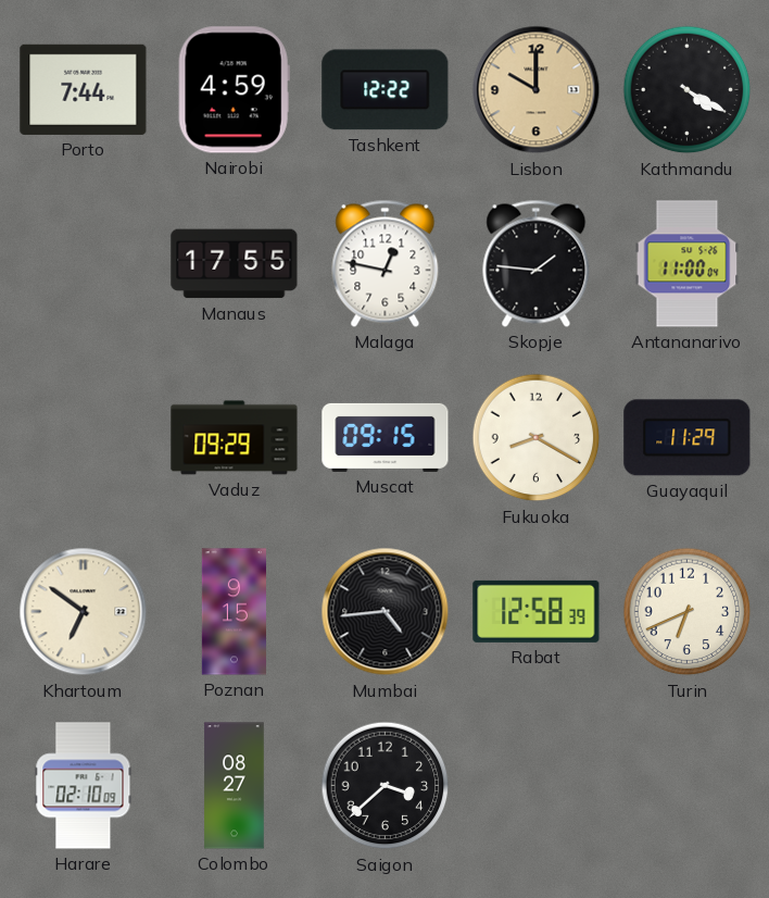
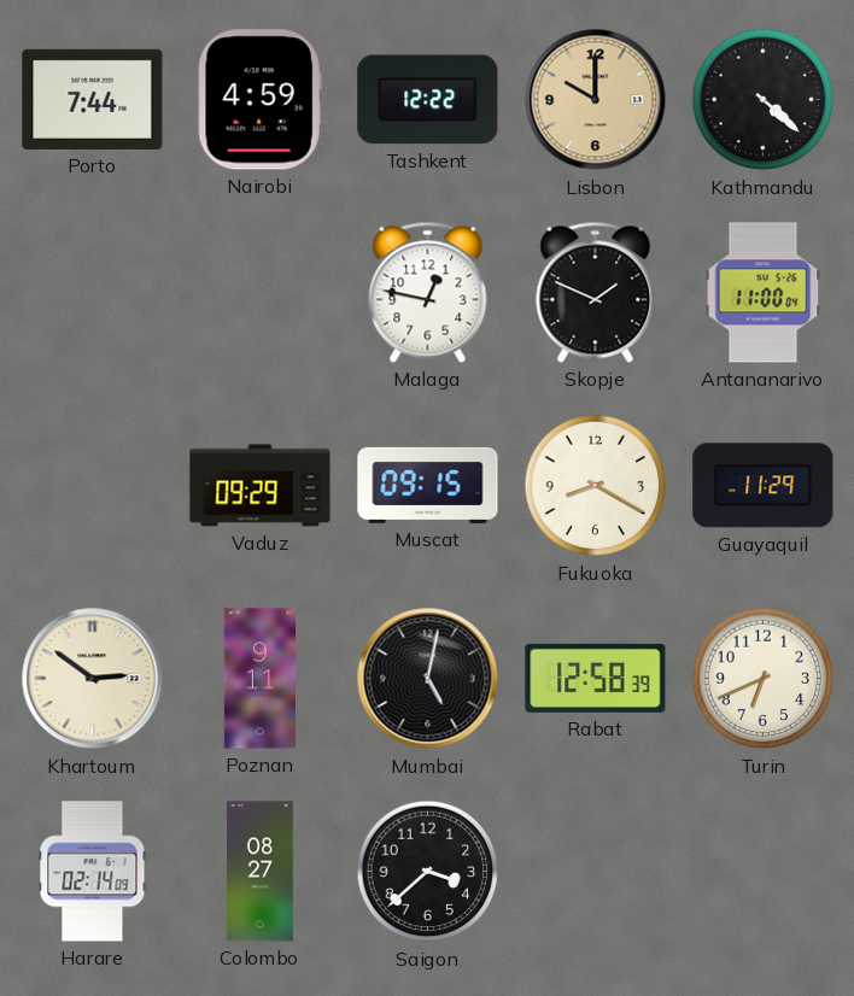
Kathmandu: 4:20 -> 4:22
Manaus: 17:55 -> none
Skopje: 1:46 -> 1:49
Khartoum: 6:51 -> 2:51
Poznan: 9:15 -> 9:11
Mumbai: 4:44 -> 5:02
Harare: 02:10 -> 02:14
